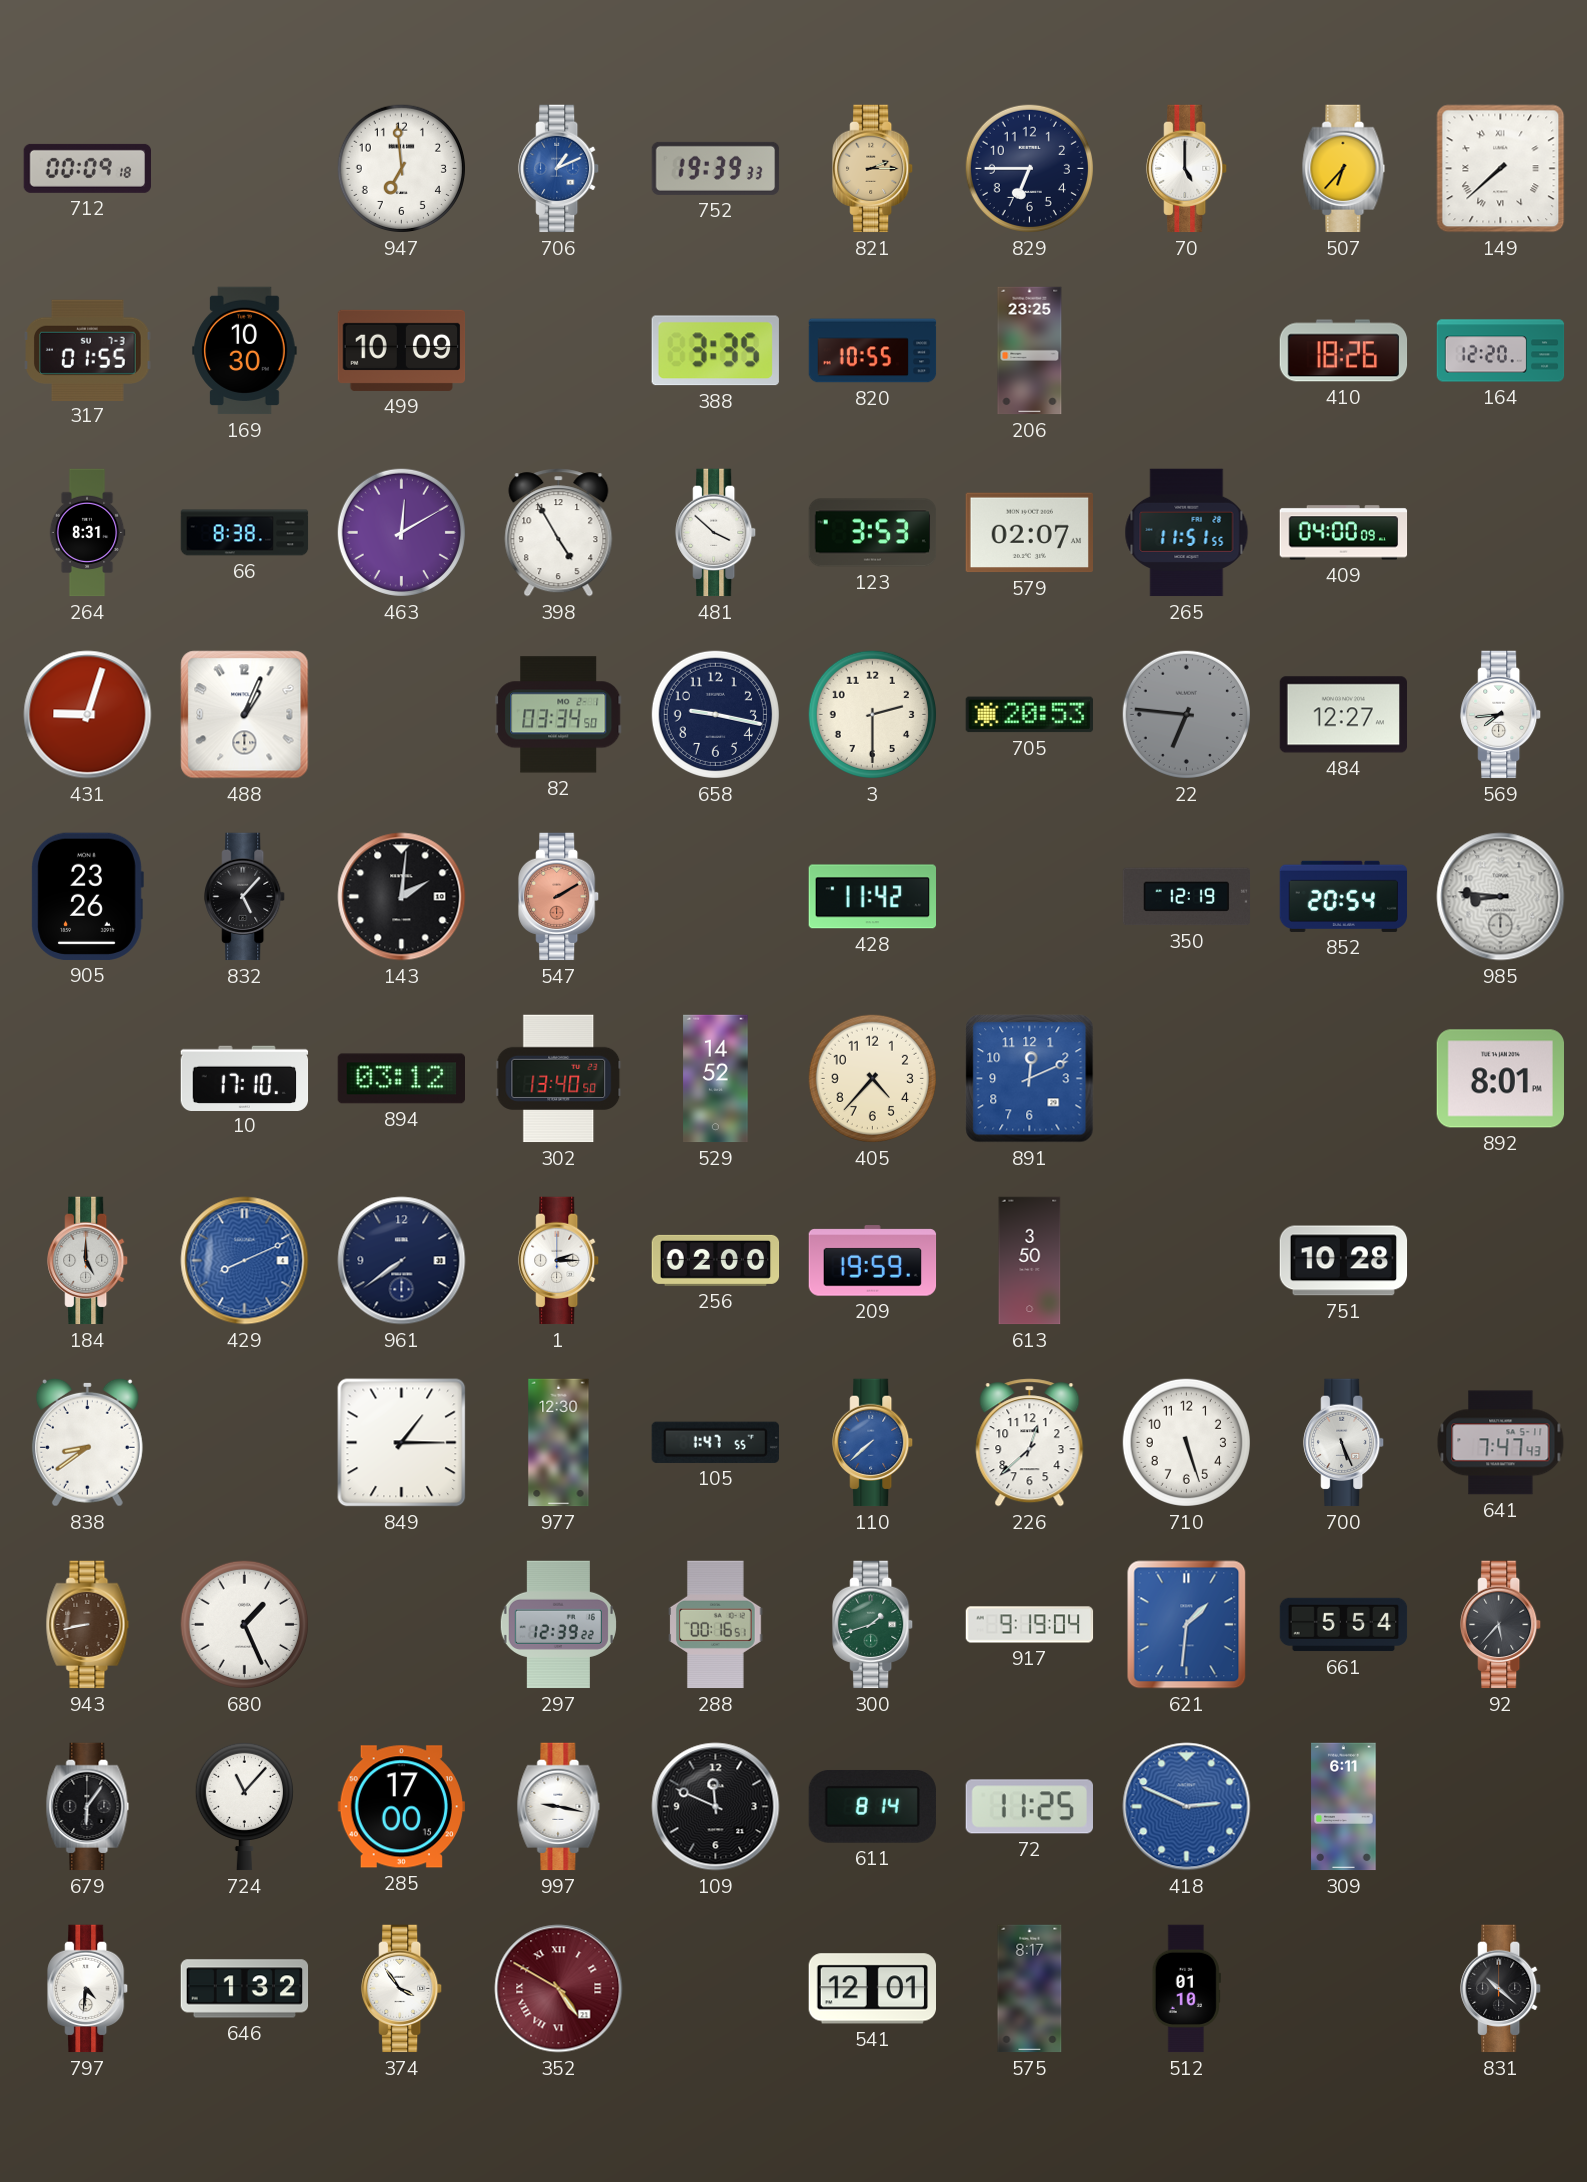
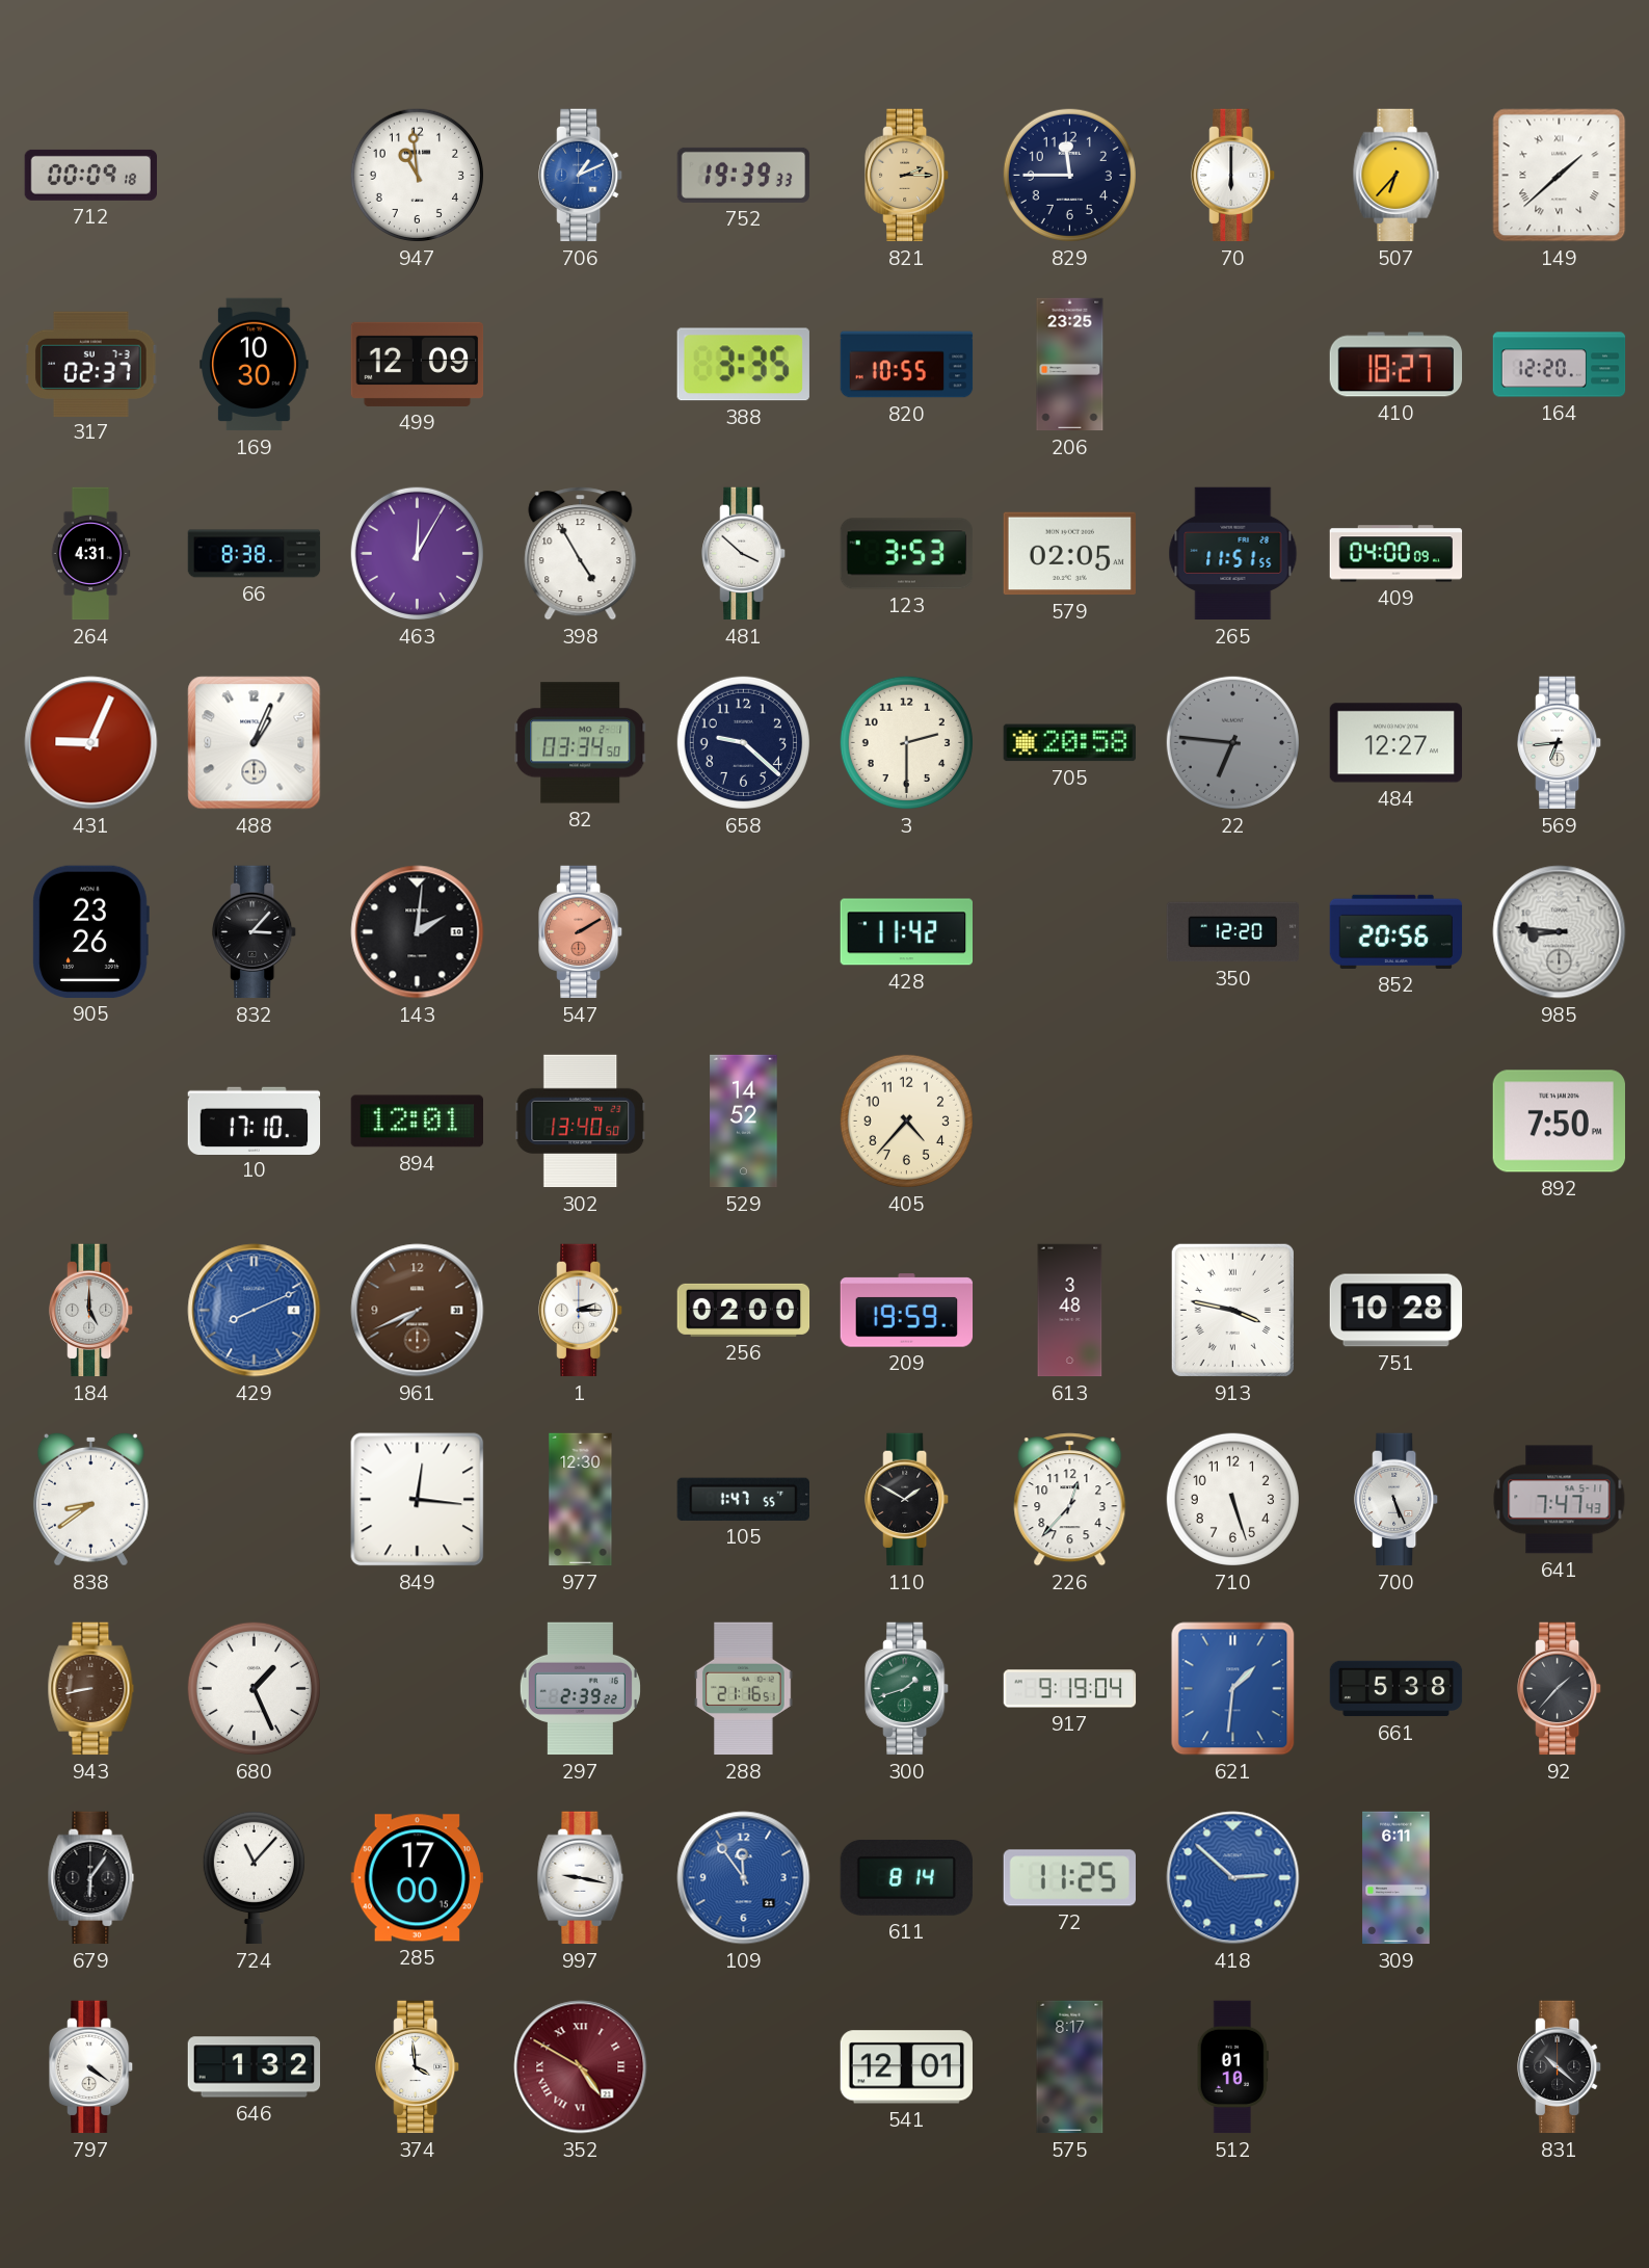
947: 6:59 -> 10:59
829: 6:45 -> 11:45
70: 5:00 -> 6:00
149: 7:38 -> 1:38
317: 01:55 -> 02:37
499: 10:09 -> 12:09
410: 18:26 -> 18:27
264: 8:31 -> 4:31
463: 12:10 -> 12:05
579: 02:07 -> 02:05
431: 9:03 -> 9:04
658: 9:17 -> 9:22
705: 20:53 -> 20:58
569: 7:44 -> 6:44
832: 5:07 -> 3:07
350: 12:19 -> 12:20
852: 20:54 -> 20:56
894: 03:12 -> 12:01
891: 12:11 -> none
892: 8:01 -> 7:50
961: 7:39 -> 7:41
961 dial: navy -> brown
613: 3:50 -> 3:48
913: none -> 3:47
849: 1:15 -> 12:16
110: 7:38 -> 1:50
110 dial: blue -> black
226: 12:38 -> 12:37
297: 12:39 -> 2:39
288: 00:16 -> 21:16
661: 5:54 -> 5:38
92: 5:37 -> 1:37
109: 11:49 -> 11:54
109 dial: black -> blue
418: 2:49 -> 2:52
797: 4:31 -> 4:21
374: 3:54 -> 3:59
